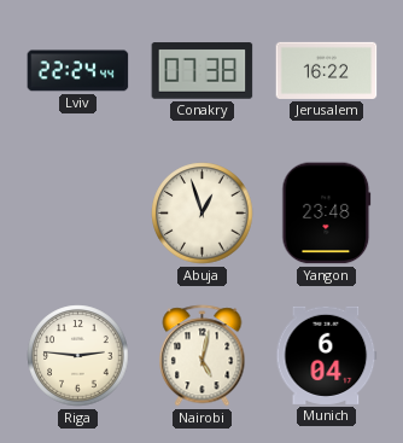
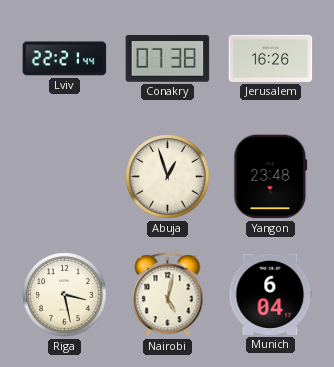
Lviv: 22:24 -> 22:21
Jerusalem: 16:22 -> 16:26
Riga: 2:46 -> 3:28
